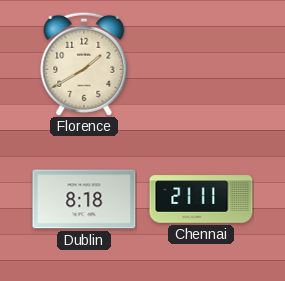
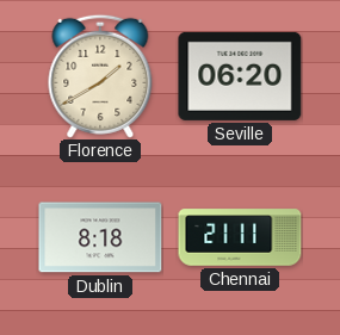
Seville: none -> 06:20
